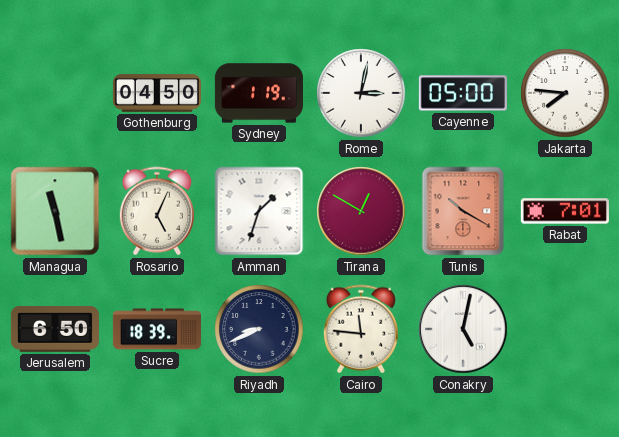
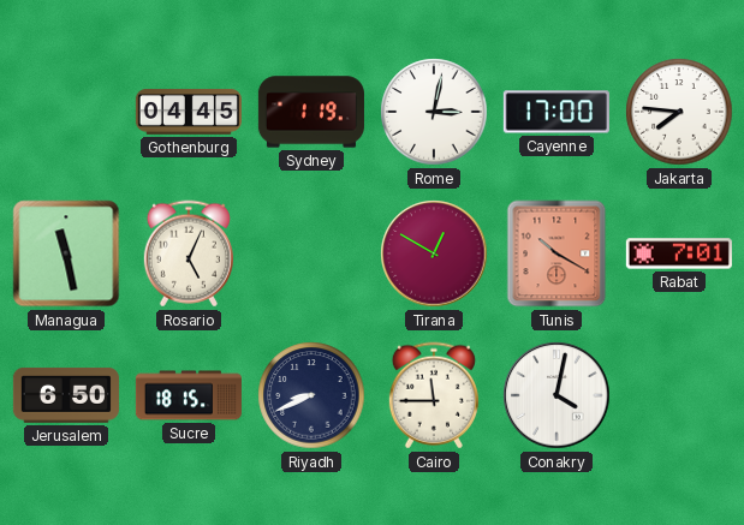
Gothenburg: 04:50 -> 04:45
Cayenne: 05:00 -> 17:00
Amman: 1:33 -> none
Sucre: 18:39 -> 18:15
Cairo: 11:46 -> 11:45
Conakry: 5:02 -> 4:02
